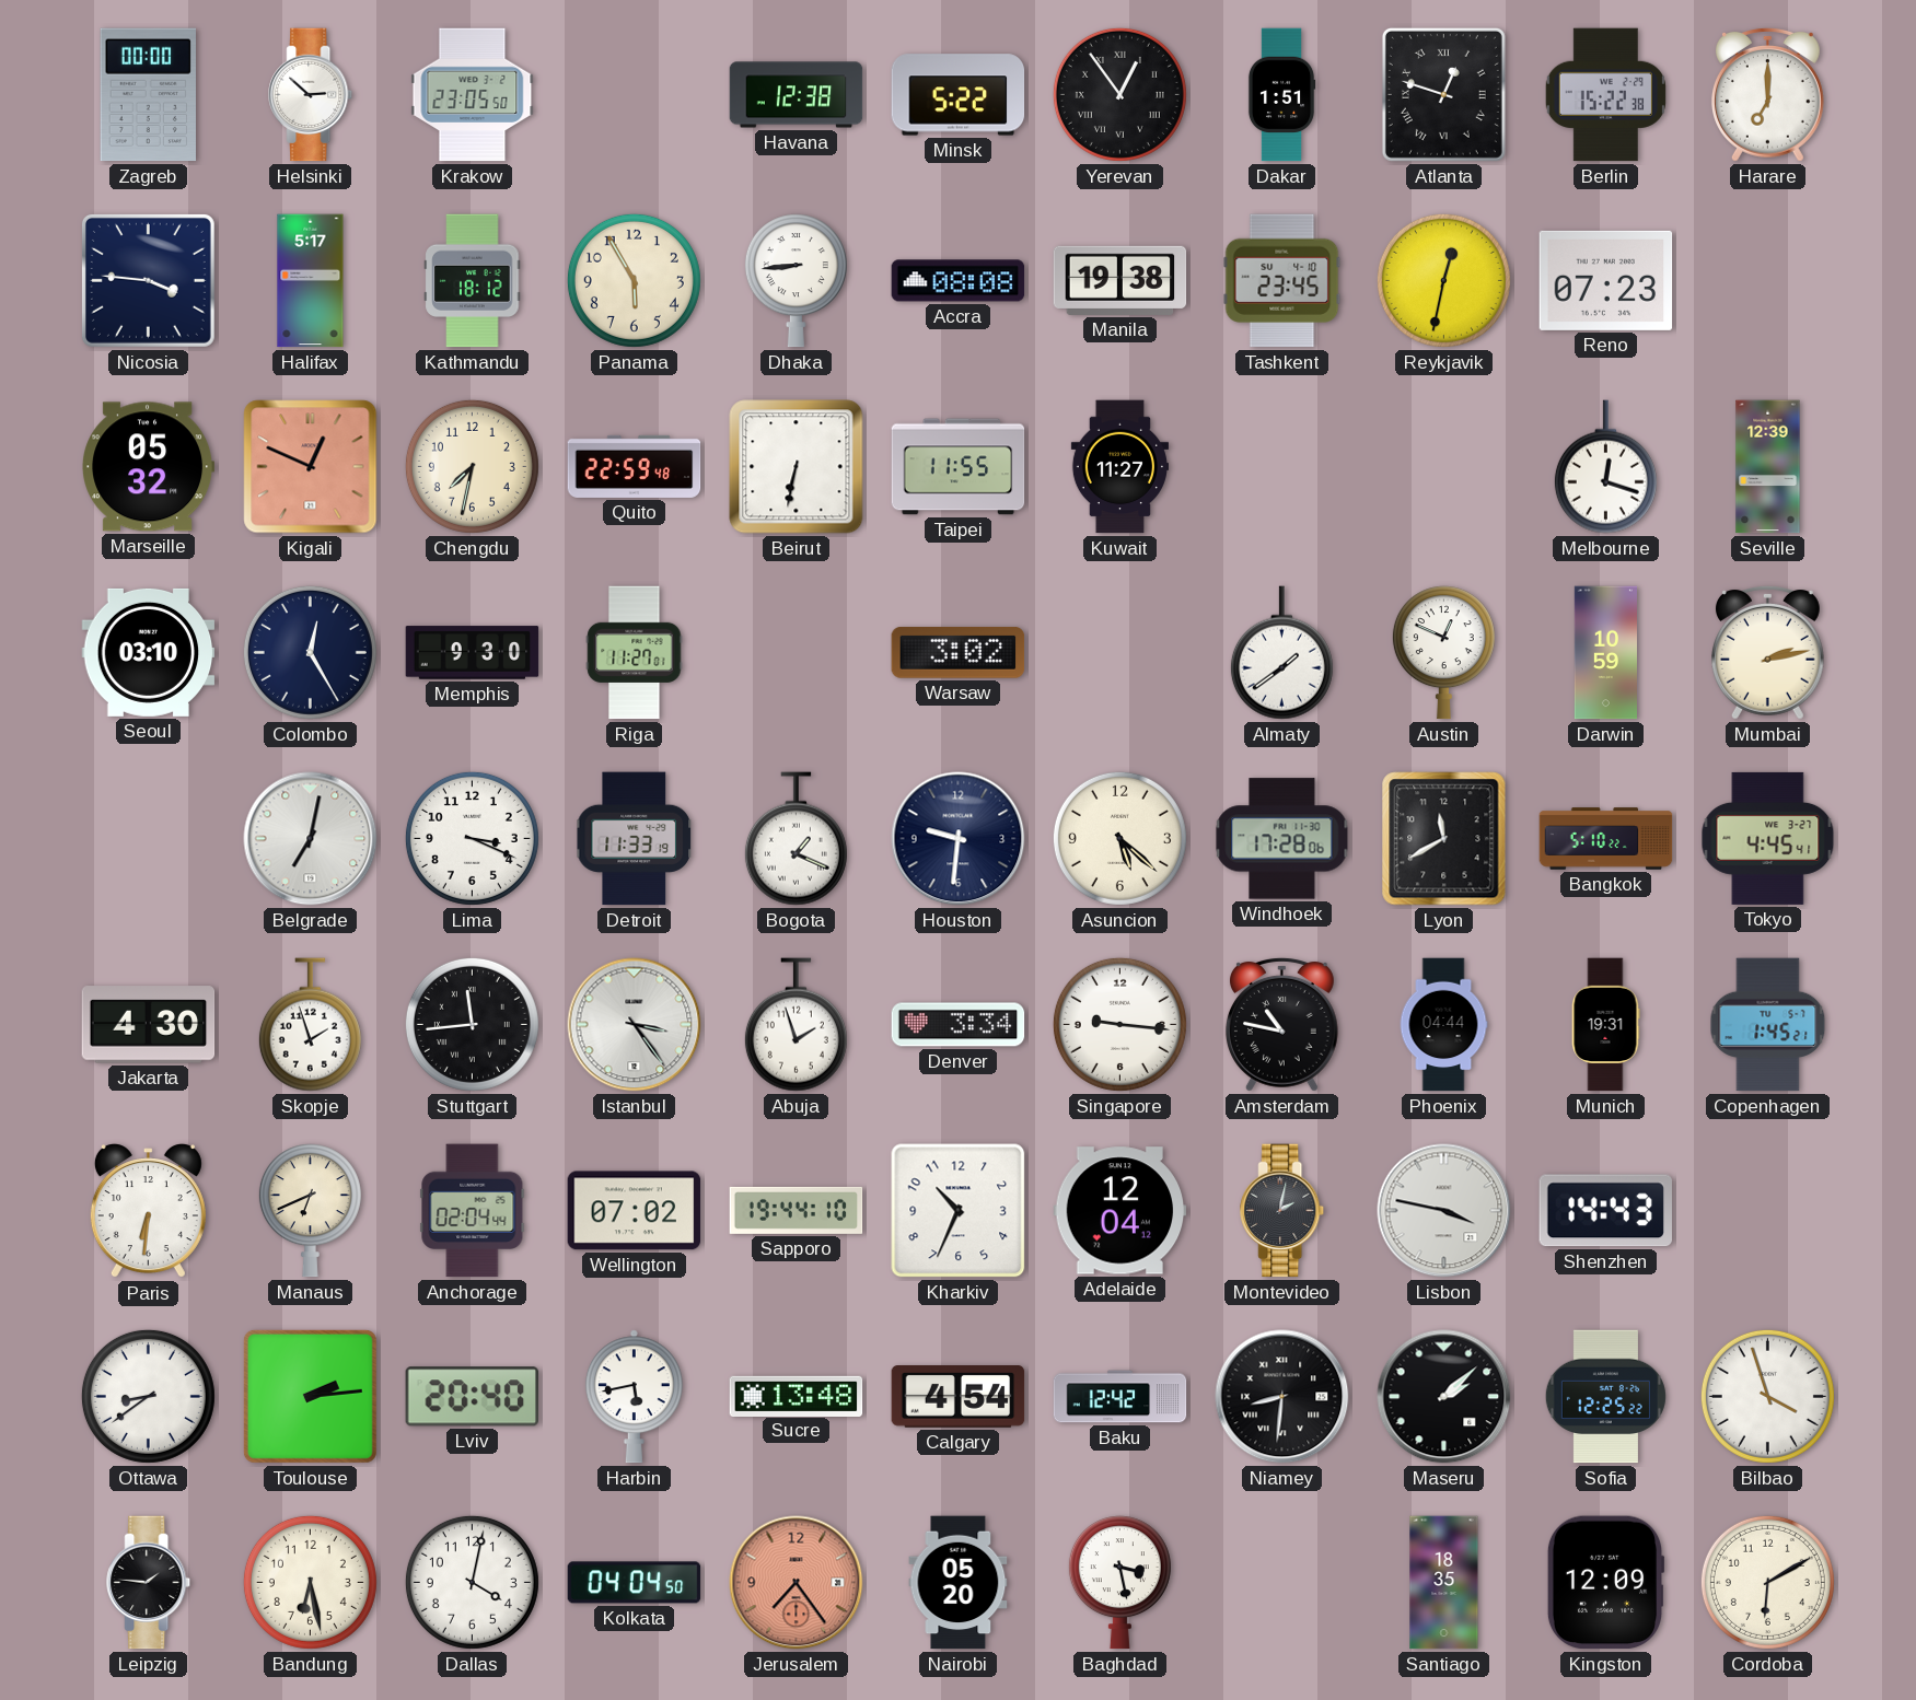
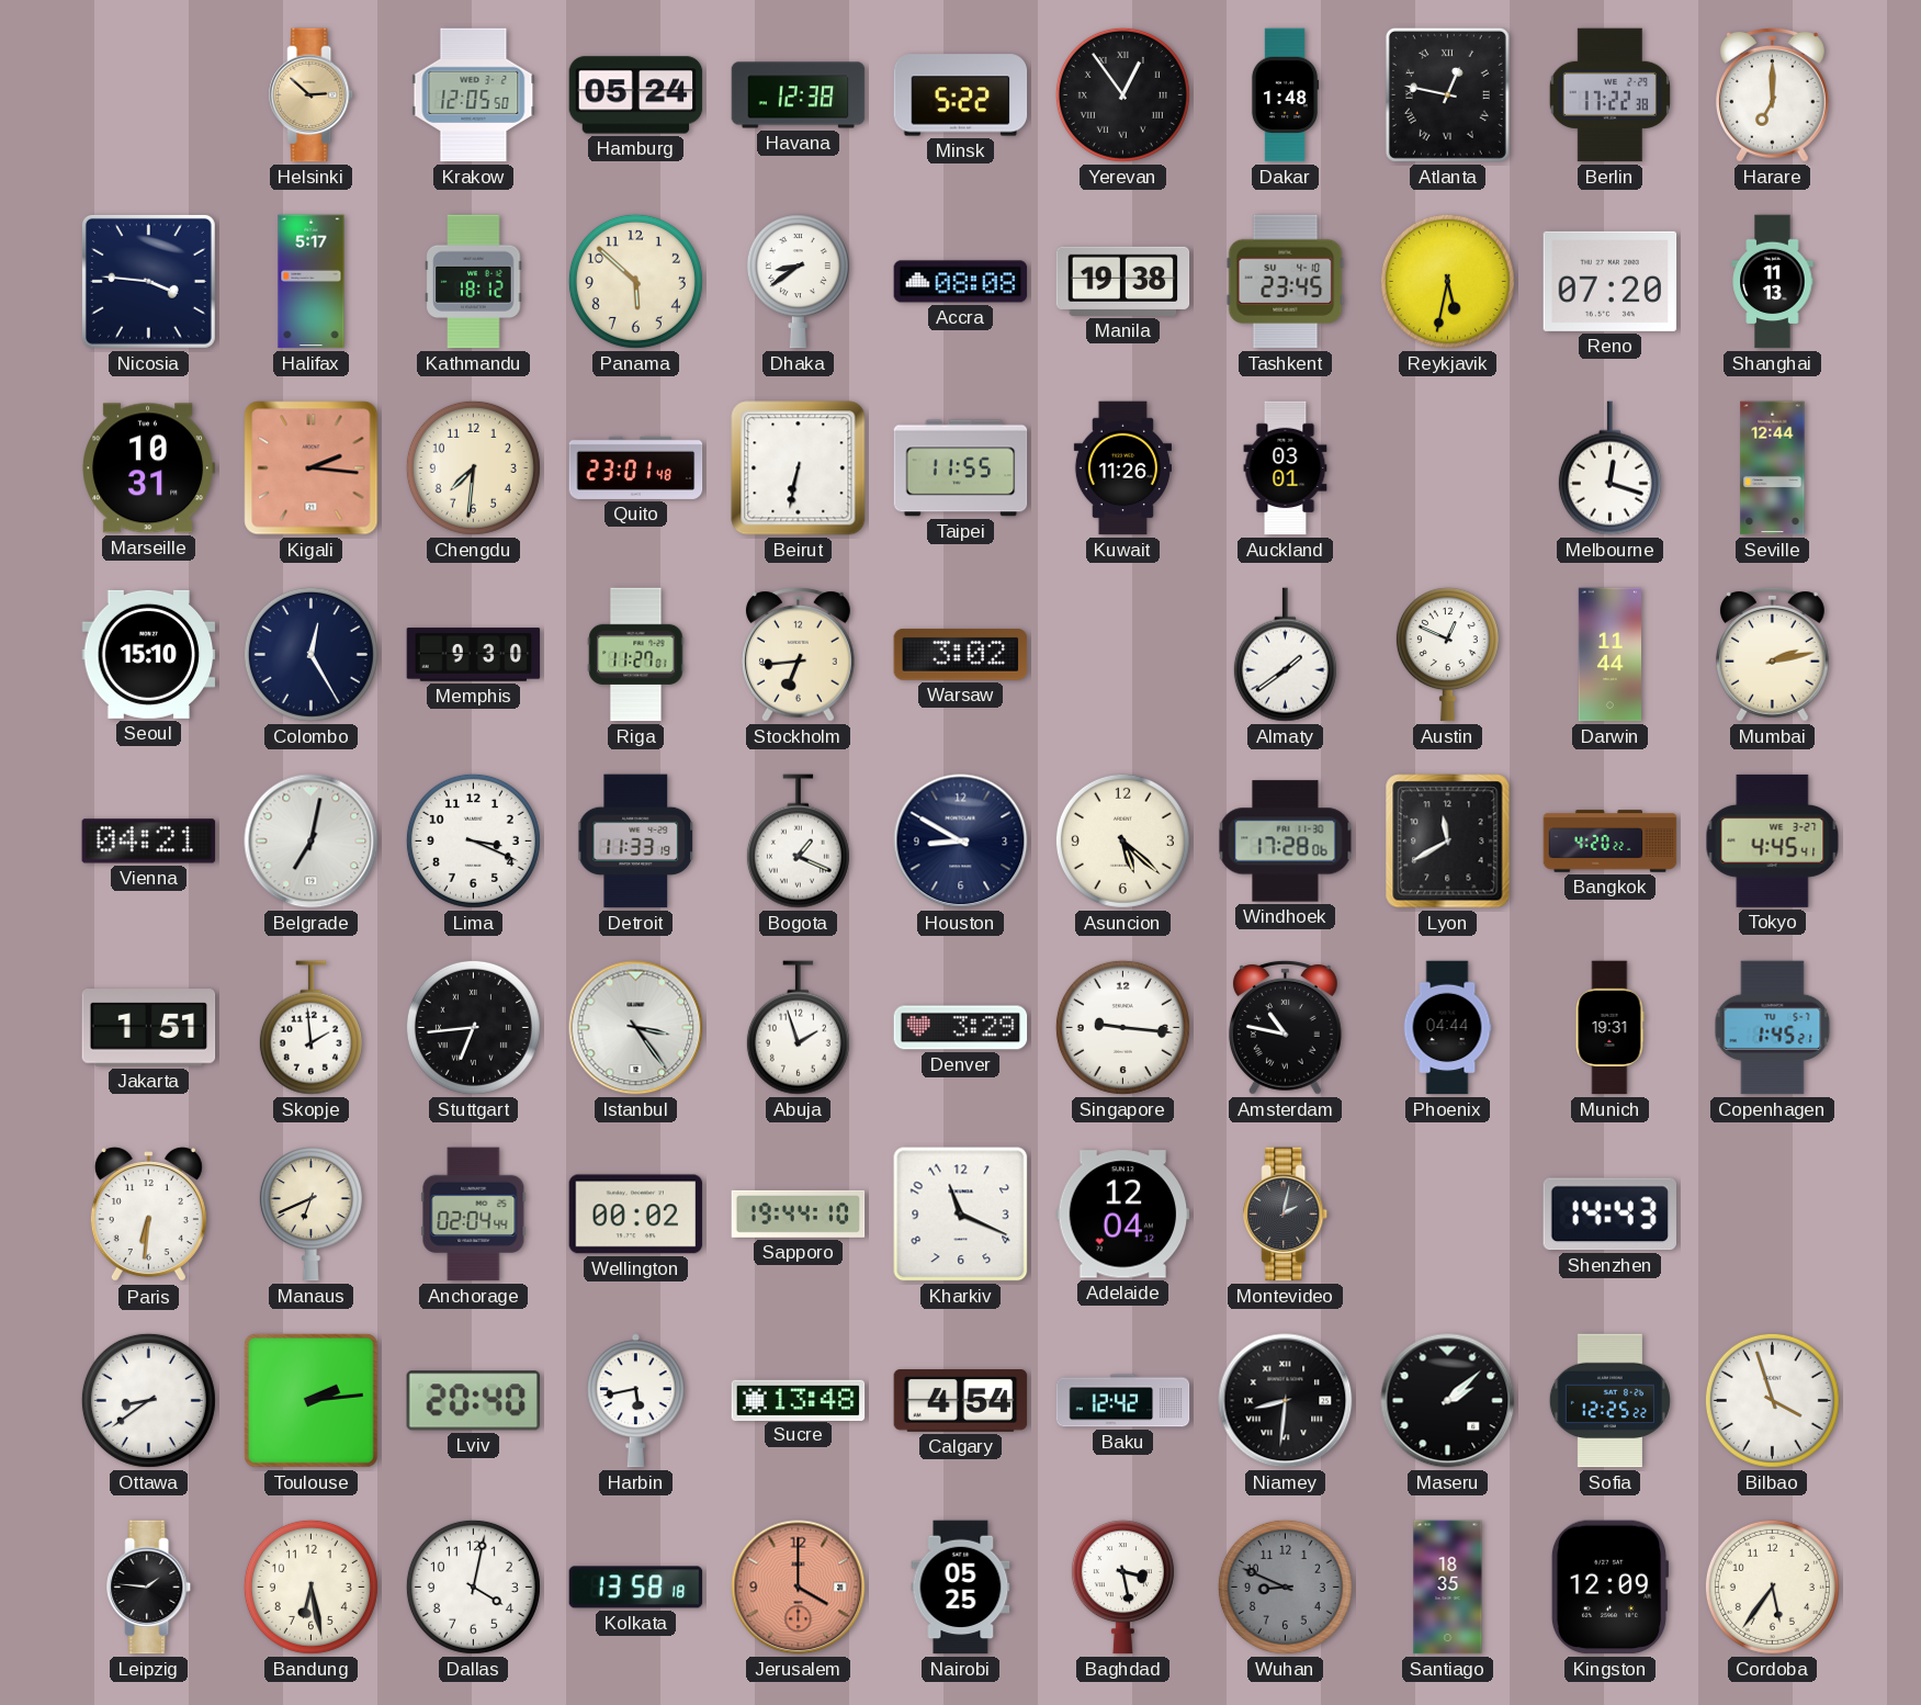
Zagreb: 00:00 -> none
Helsinki dial: white -> champagne
Krakow: 23:05 -> 12:05
Hamburg: none -> 05:24
Dakar: 1:51 -> 1:48
Atlanta: 12:48 -> 12:47
Berlin: 15:22 -> 17:22
Panama: 5:55 -> 5:52
Dhaka: 8:44 -> 8:39
Reykjavik: 12:32 -> 5:32
Reno: 07:23 -> 07:20
Shanghai: none -> 11:13
Marseille: 05:32 -> 10:31
Kigali: 12:49 -> 2:16
Chengdu: 7:32 -> 7:31
Quito: 22:59 -> 23:01
Kuwait: 11:27 -> 11:26
Auckland: none -> 03:01
Seville: 12:39 -> 12:44
Seoul: 03:10 -> 15:10
Stockholm: none -> 6:44
Darwin: 10:59 -> 11:44
Vienna: none -> 04:21
Houston: 9:31 -> 8:50
Bangkok: 5:10 -> 4:20
Jakarta: 4:30 -> 1:51
Skopje: 1:57 -> 1:59
Stuttgart: 11:44 -> 6:44
Denver: 3:34 -> 3:29
Wellington: 07:02 -> 00:02
Kharkiv: 10:34 -> 11:19
Lisbon: 3:47 -> none
Kolkata: 04:04 -> 13:58
Jerusalem: 7:24 -> 4:00
Nairobi: 05:20 -> 05:25
Wuhan: none -> 8:49
Cordoba: 6:10 -> 5:36
